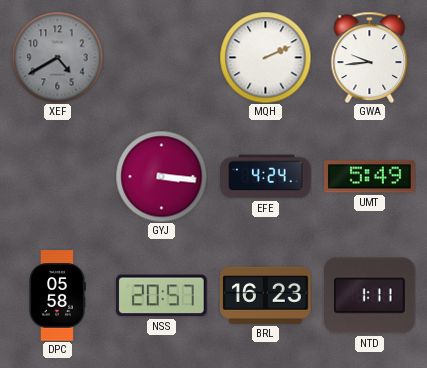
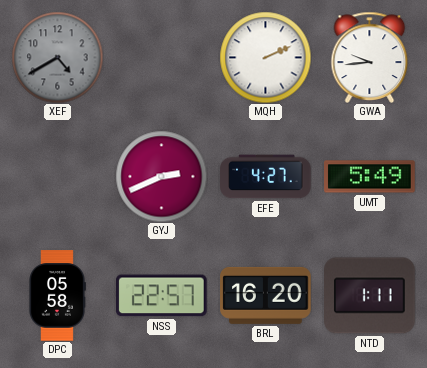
GYJ: 3:16 -> 2:41
EFE: 4:24 -> 4:27
NSS: 20:57 -> 22:57
BRL: 16:23 -> 16:20
